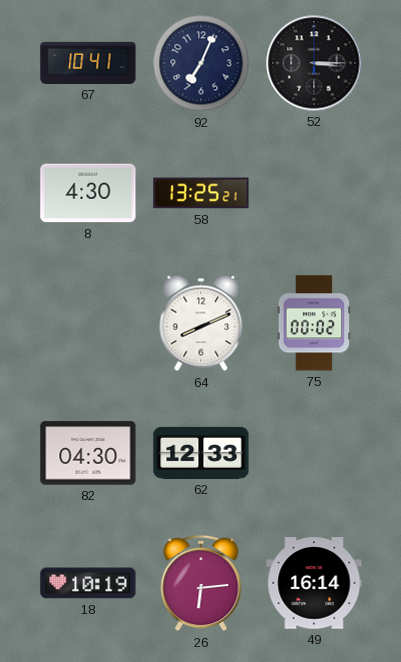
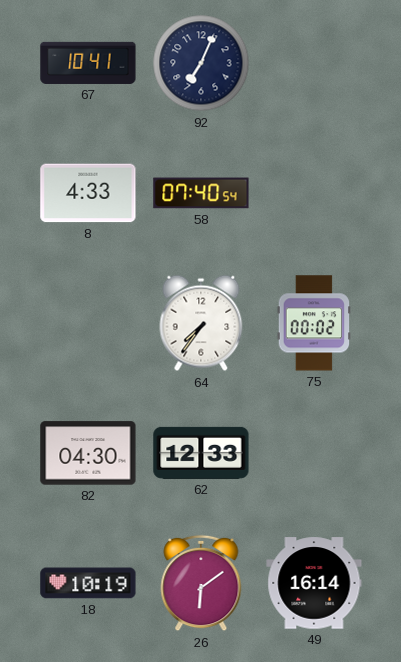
52: 3:15 -> none
8: 4:30 -> 4:33
58: 13:25 -> 07:40
64: 8:11 -> 7:36
26: 6:14 -> 6:09
